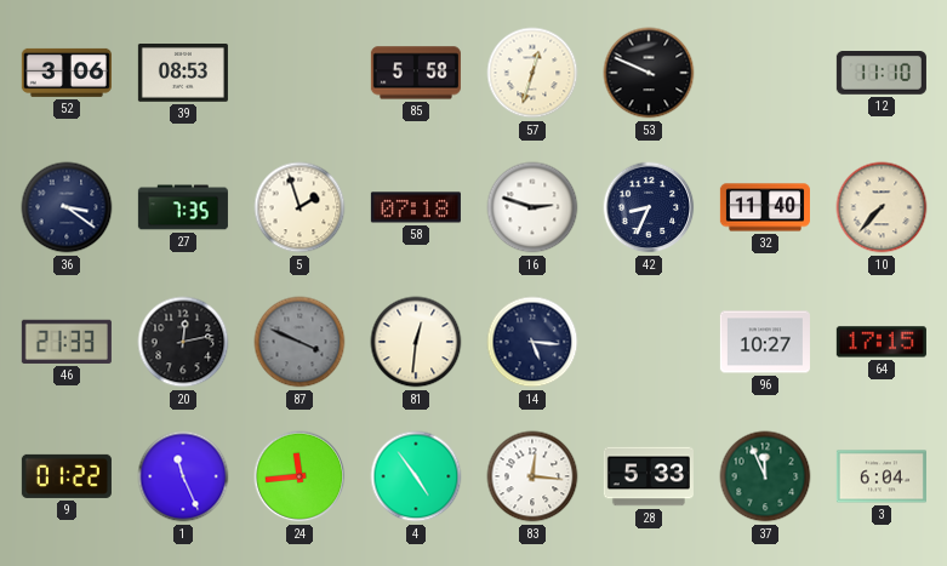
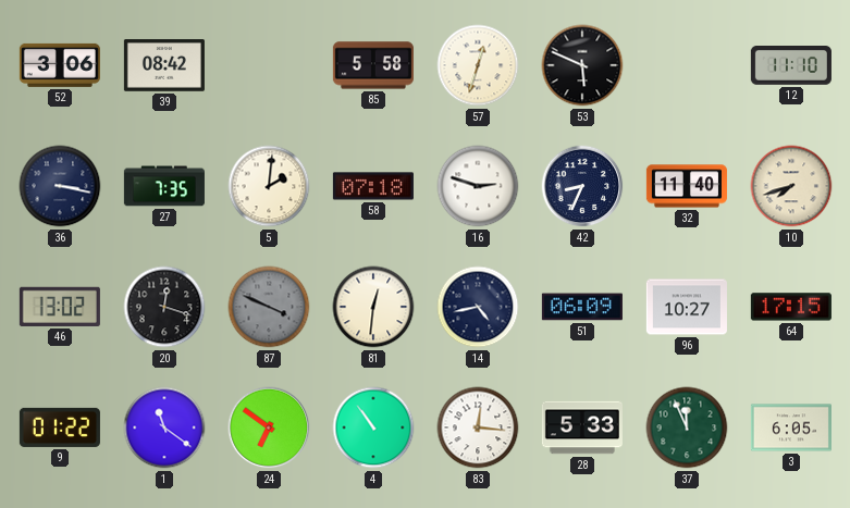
39: 08:53 -> 08:42
53: 9:49 -> 5:49
36: 3:21 -> 3:17
5: 1:57 -> 2:01
10: 7:37 -> 7:42
46: 21:33 -> 13:02
20: 12:13 -> 12:18
14: 5:16 -> 4:43
51: none -> 06:09
1: 11:26 -> 11:21
24: 11:44 -> 6:51
4: 4:54 -> 10:54
3: 6:04 -> 6:05
